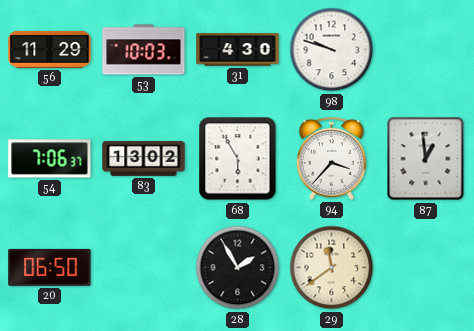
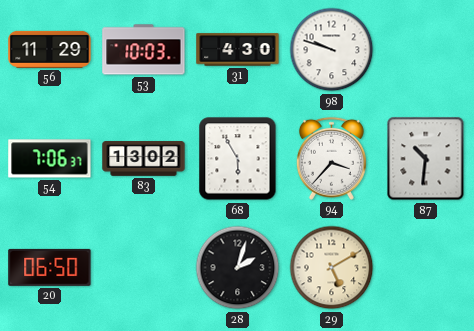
87: 12:59 -> 10:31
28: 1:55 -> 2:03
29: 11:39 -> 5:10
